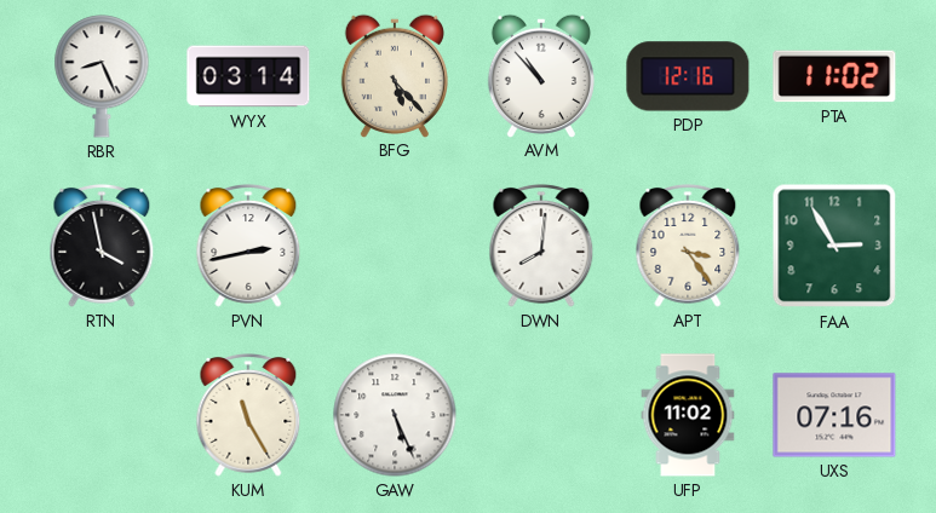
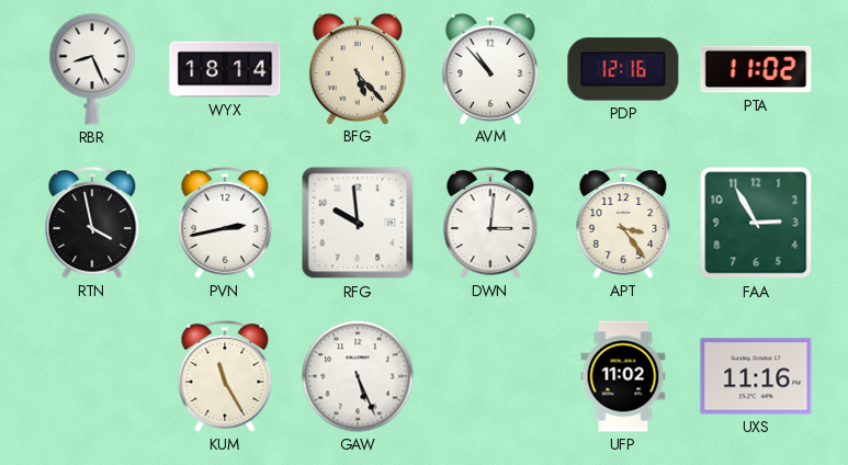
WYX: 03:14 -> 18:14
RFG: none -> 9:59
DWN: 8:01 -> 3:01
UXS: 07:16 -> 11:16
